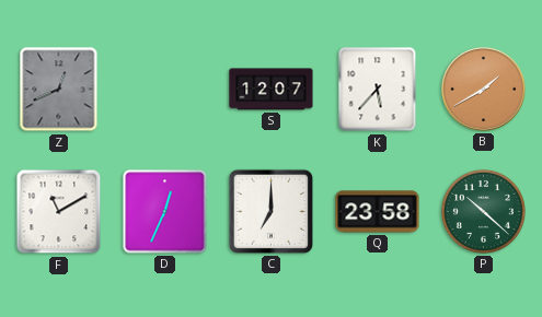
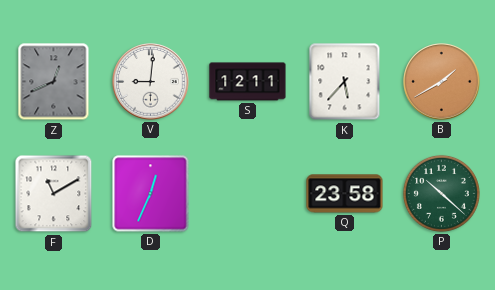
V: none -> 9:01
S: 12:07 -> 12:11
C: 7:00 -> none
